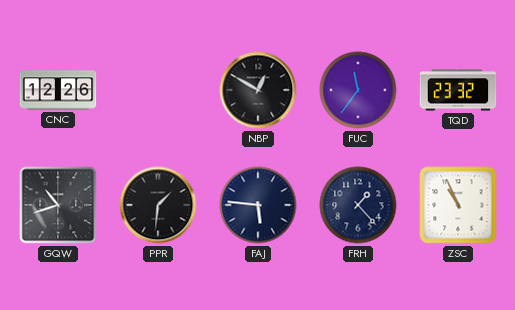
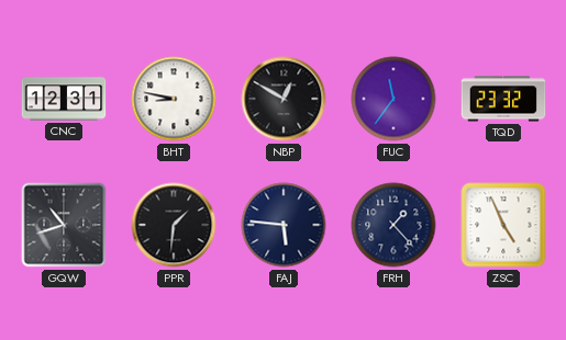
CNC: 12:26 -> 12:31
BHT: none -> 8:47
ZSC: 10:56 -> 4:56
